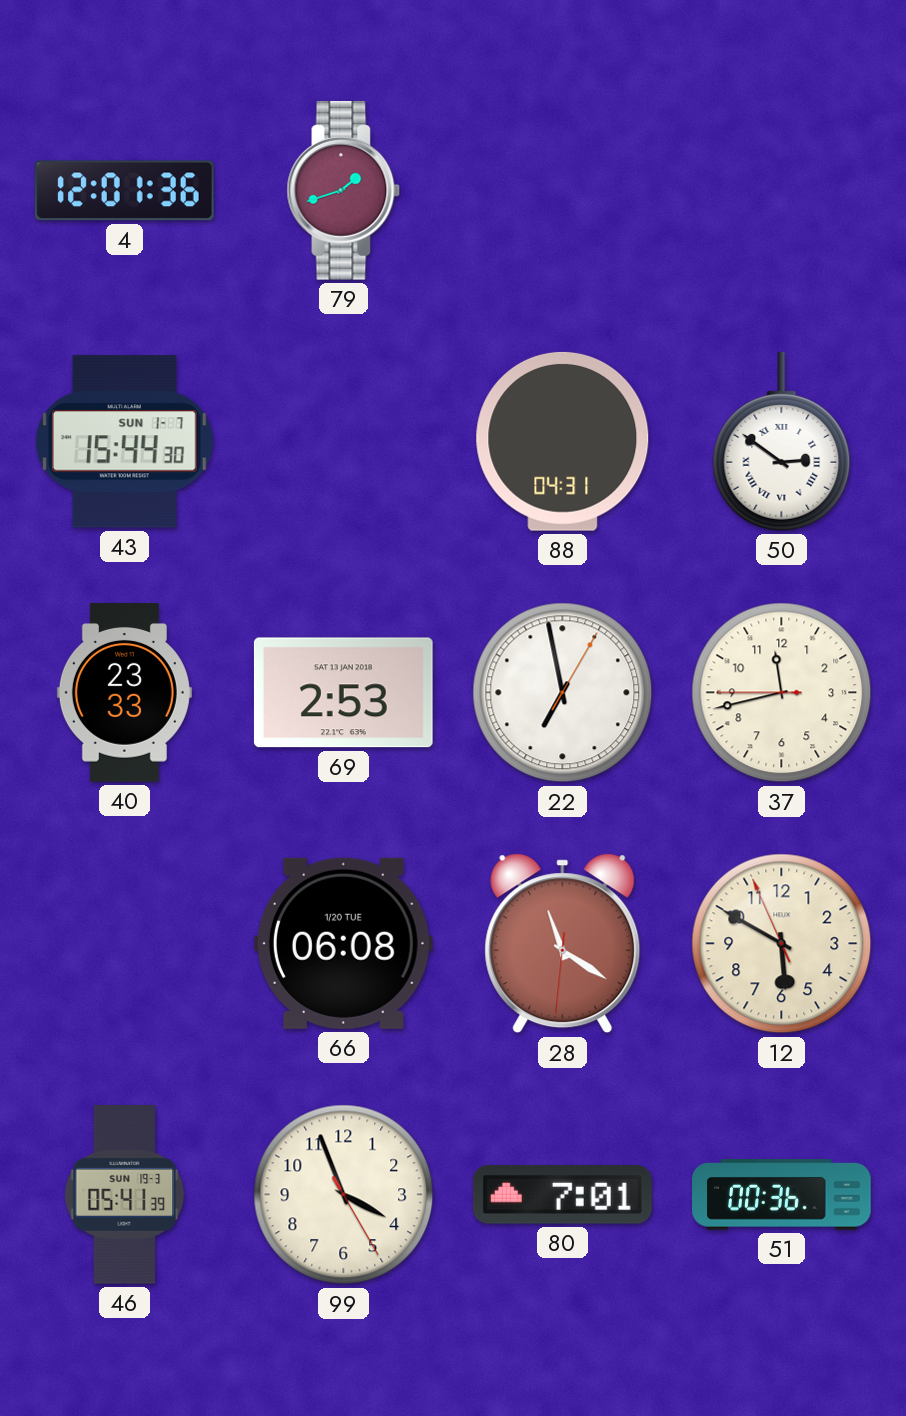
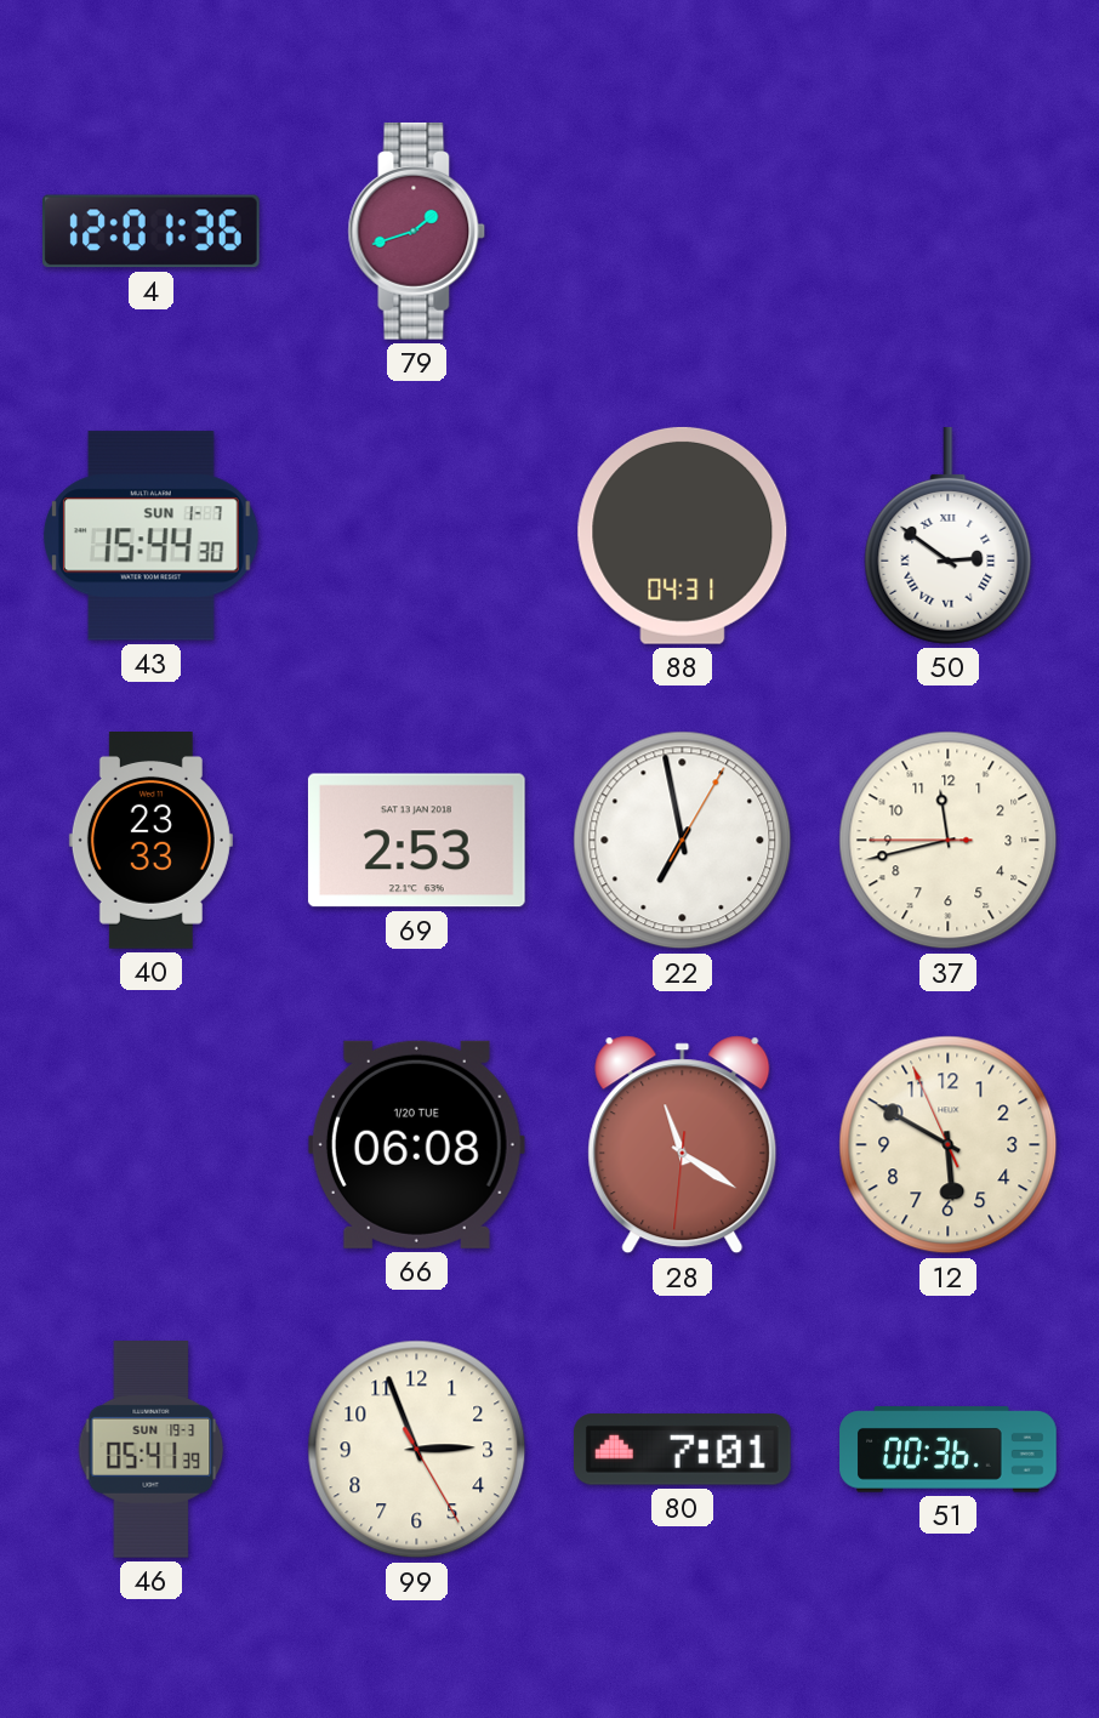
99: 3:56 -> 2:56
